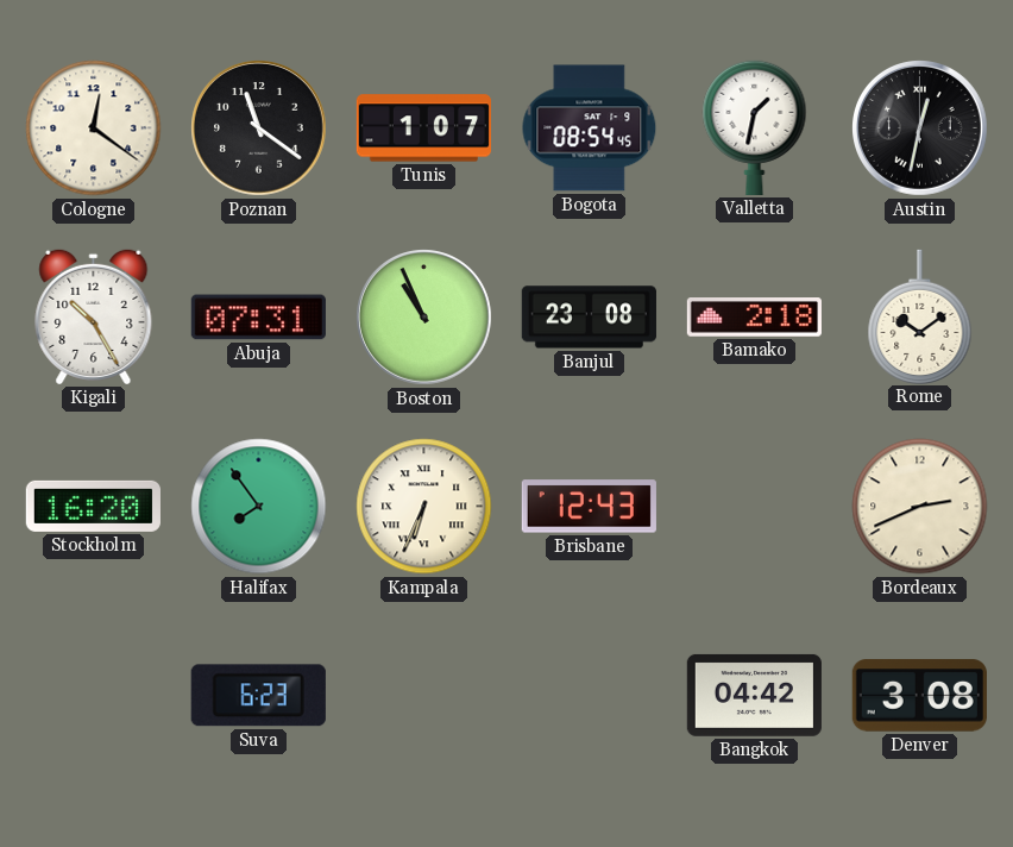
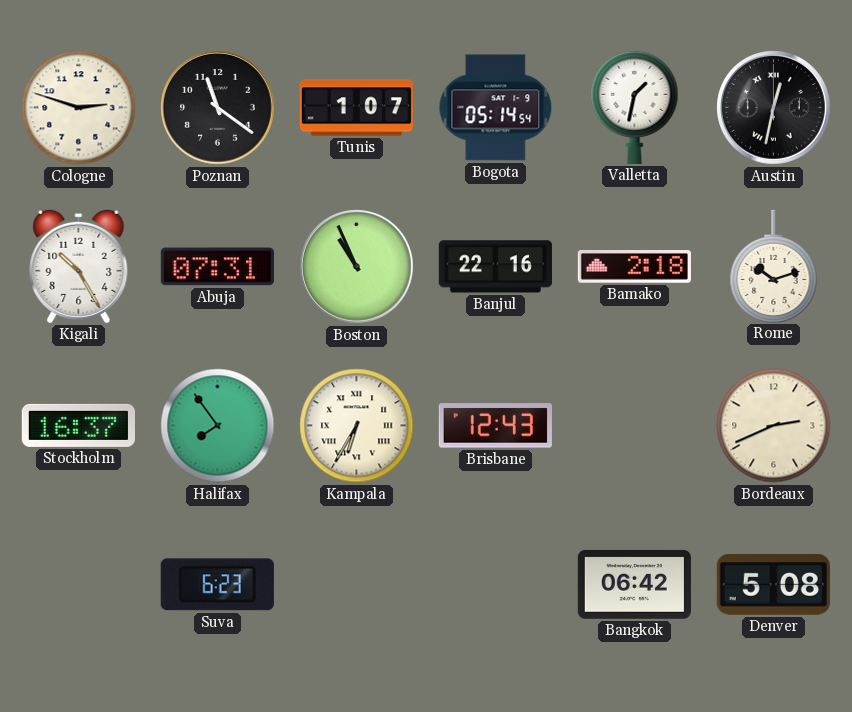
Cologne: 12:21 -> 2:48
Bogota: 08:54 -> 05:14
Banjul: 23:08 -> 22:16
Rome: 10:09 -> 10:12
Stockholm: 16:20 -> 16:37
Kampala: 6:34 -> 6:35
Bangkok: 04:42 -> 06:42
Denver: 3:08 -> 5:08
